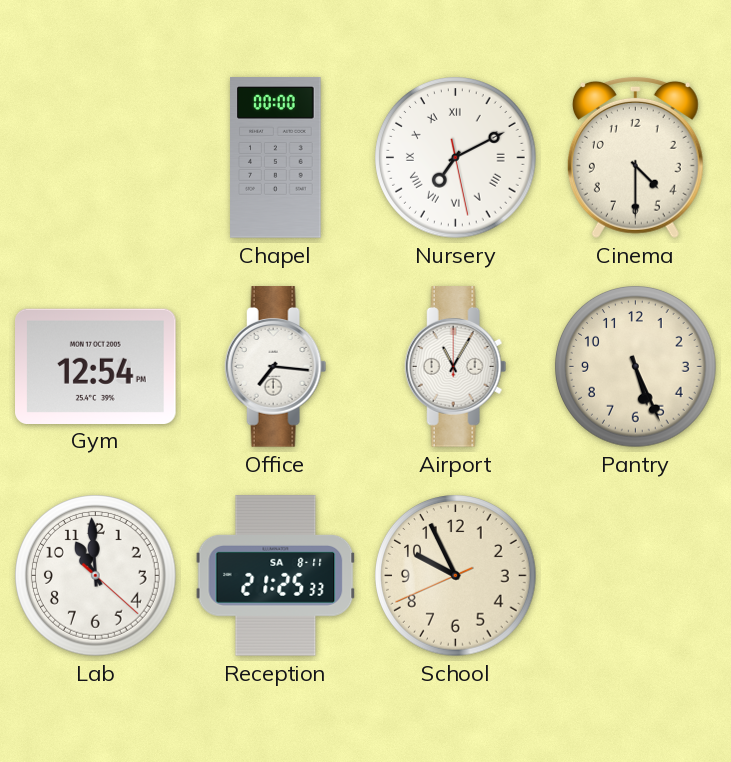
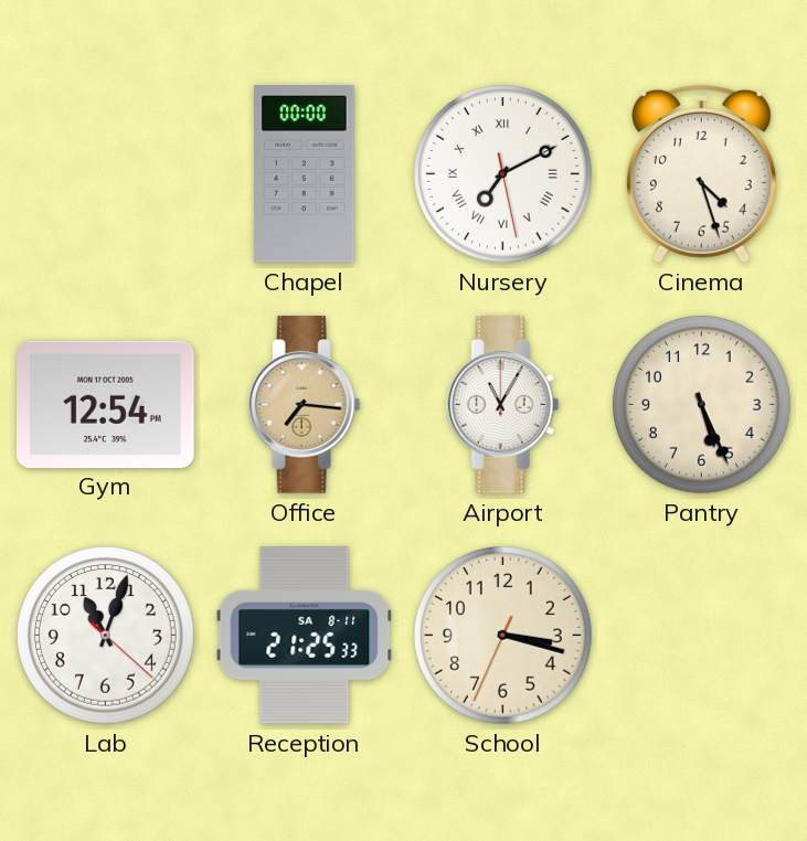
Cinema: 4:30 -> 4:27
Office dial: white -> champagne
Lab: 10:59 -> 11:03
School: 9:55 -> 3:17
